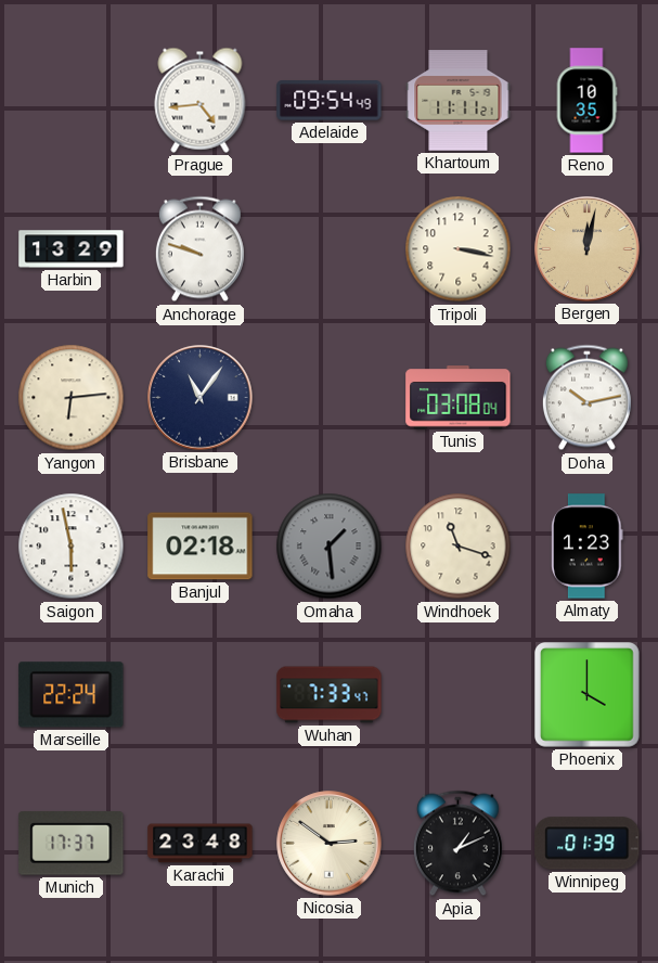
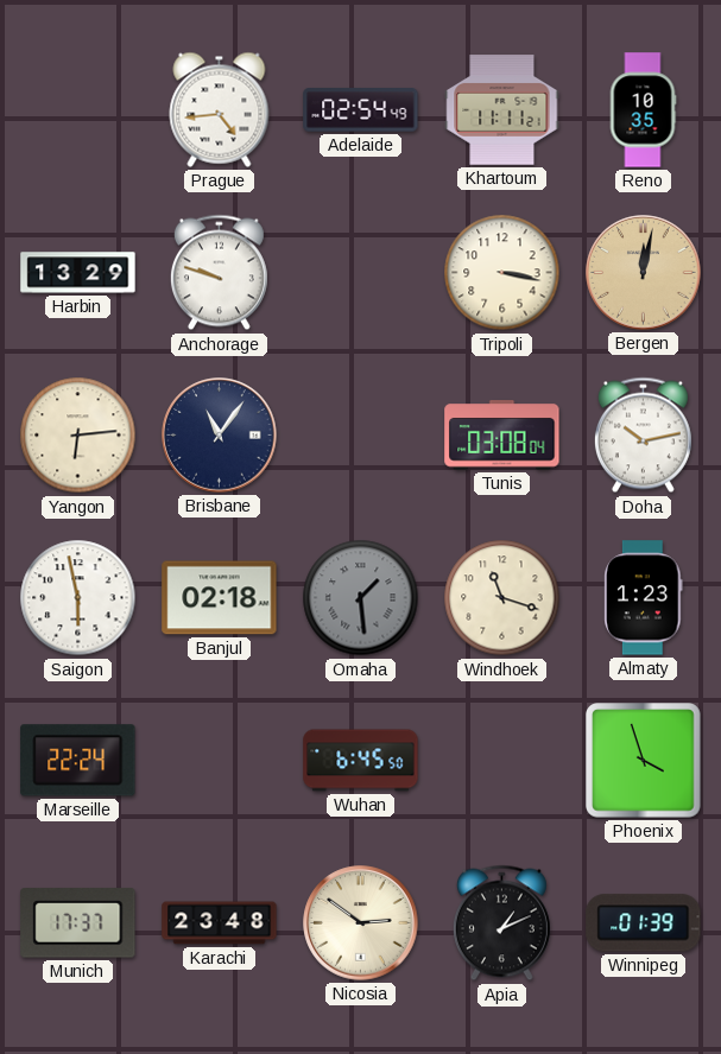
Adelaide: 09:54 -> 02:54
Wuhan: 7:33 -> 6:45
Phoenix: 4:00 -> 3:57
